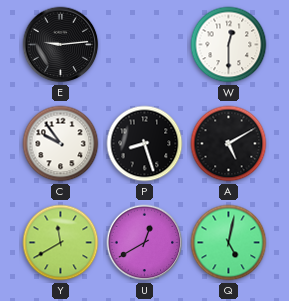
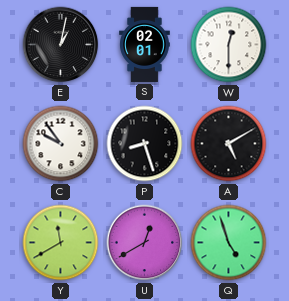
E: 9:14 -> 1:02
S: none -> 02:01
Q: 5:02 -> 4:57
